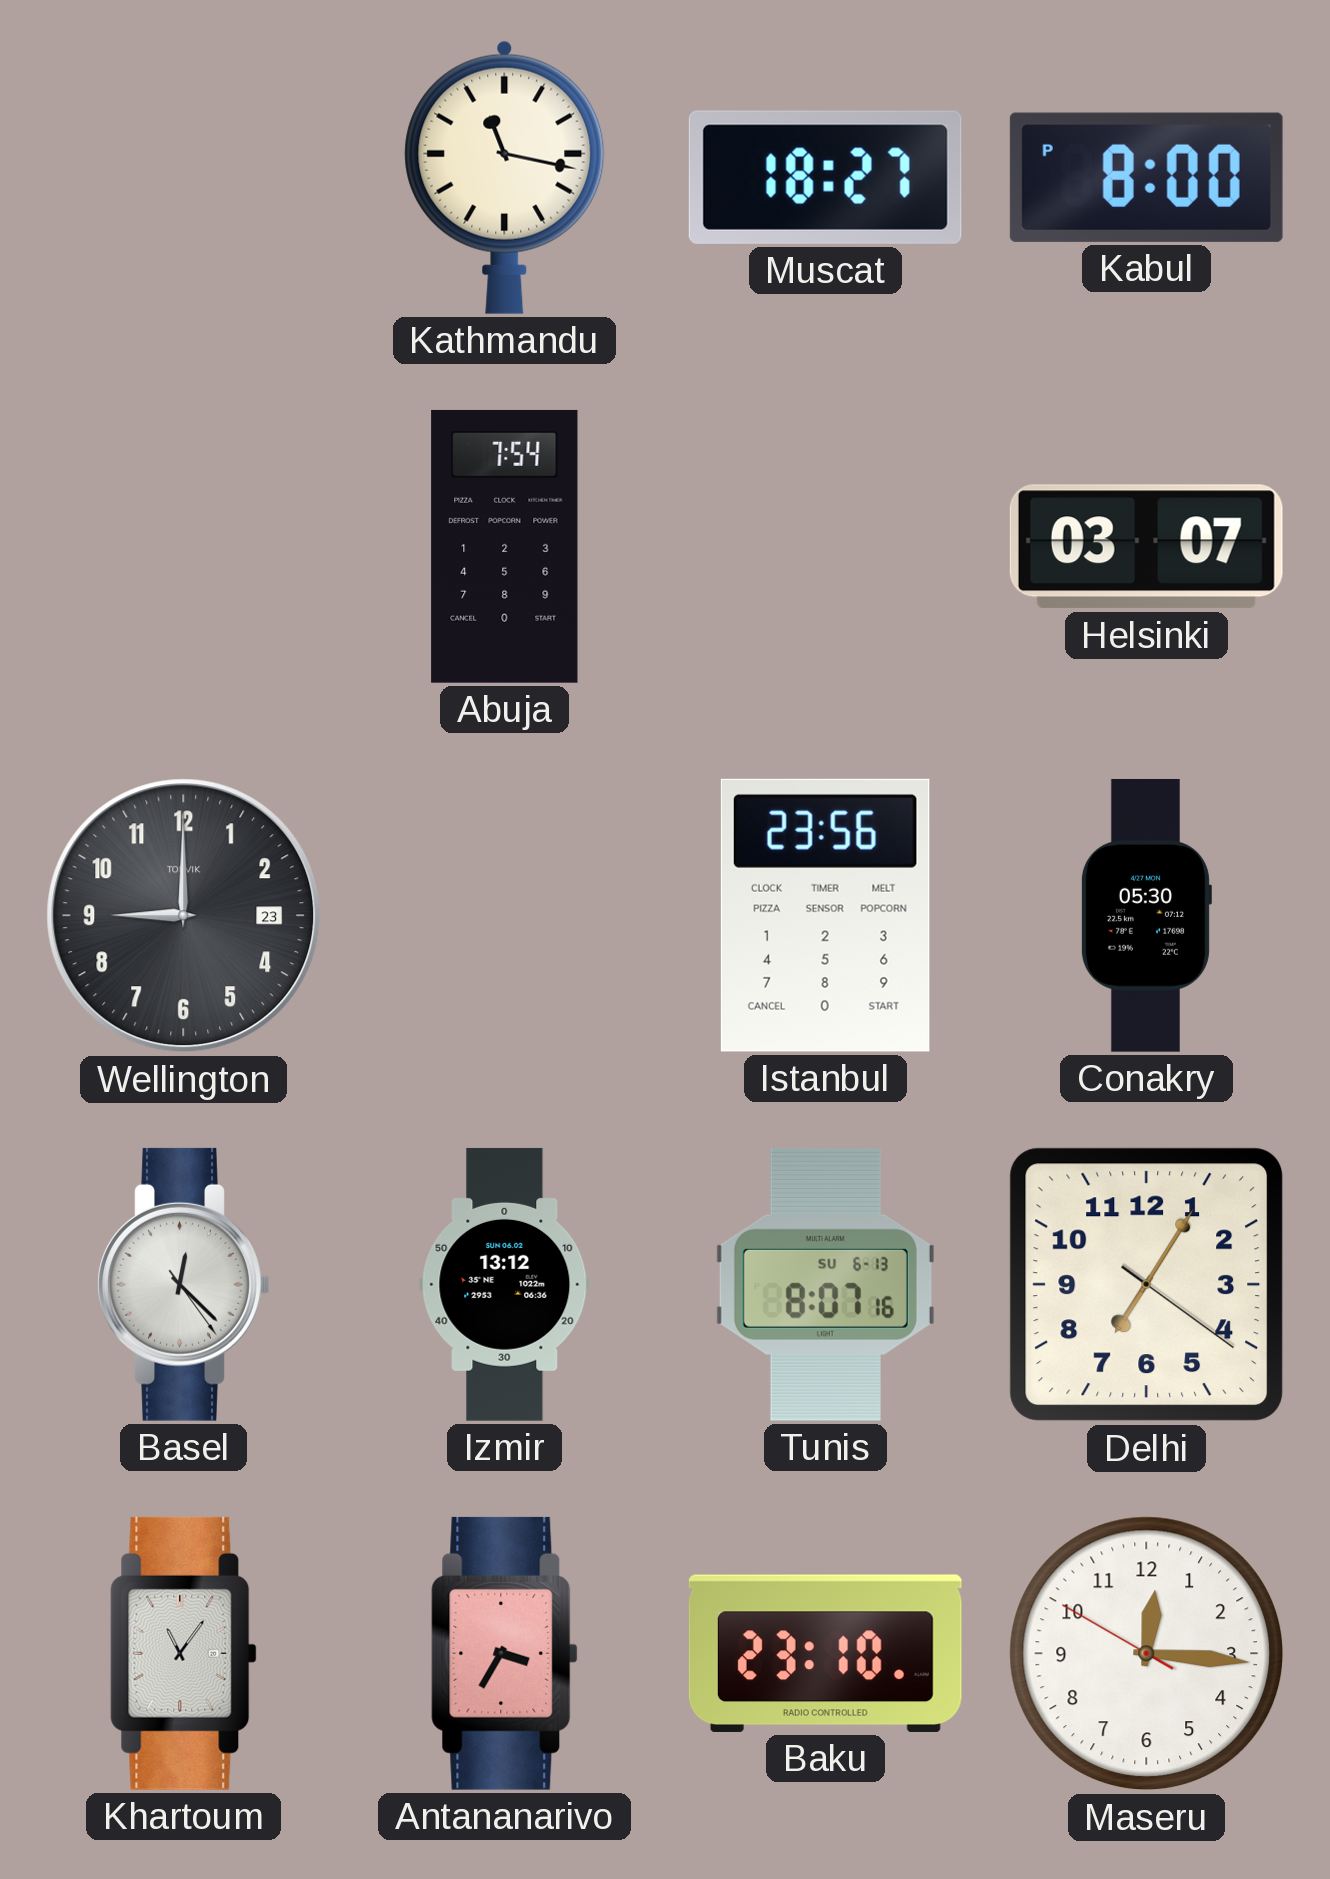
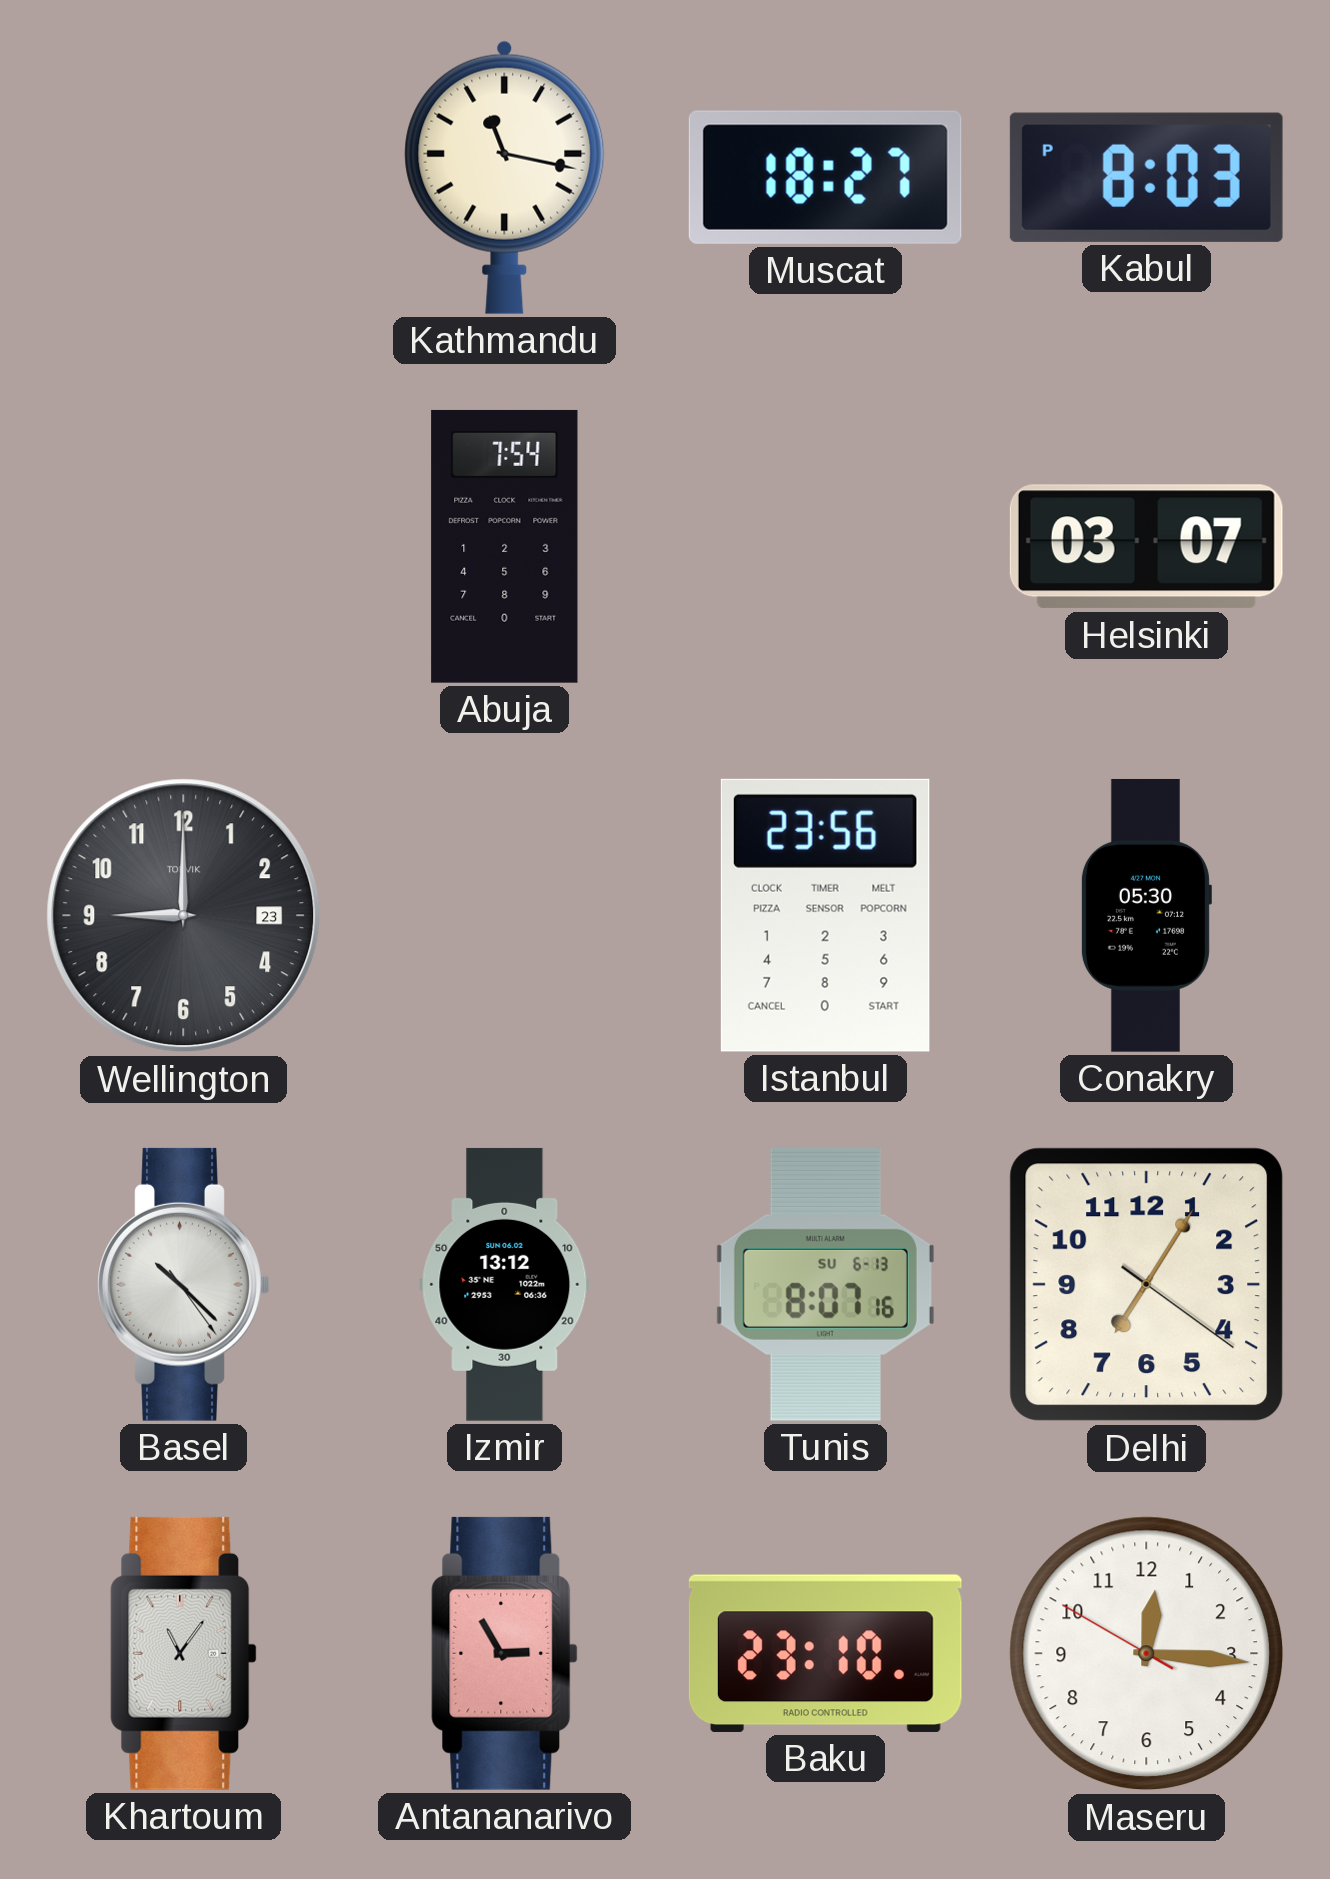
Kabul: 8:00 -> 8:03
Basel: 12:22 -> 10:22
Antananarivo: 3:35 -> 2:55
